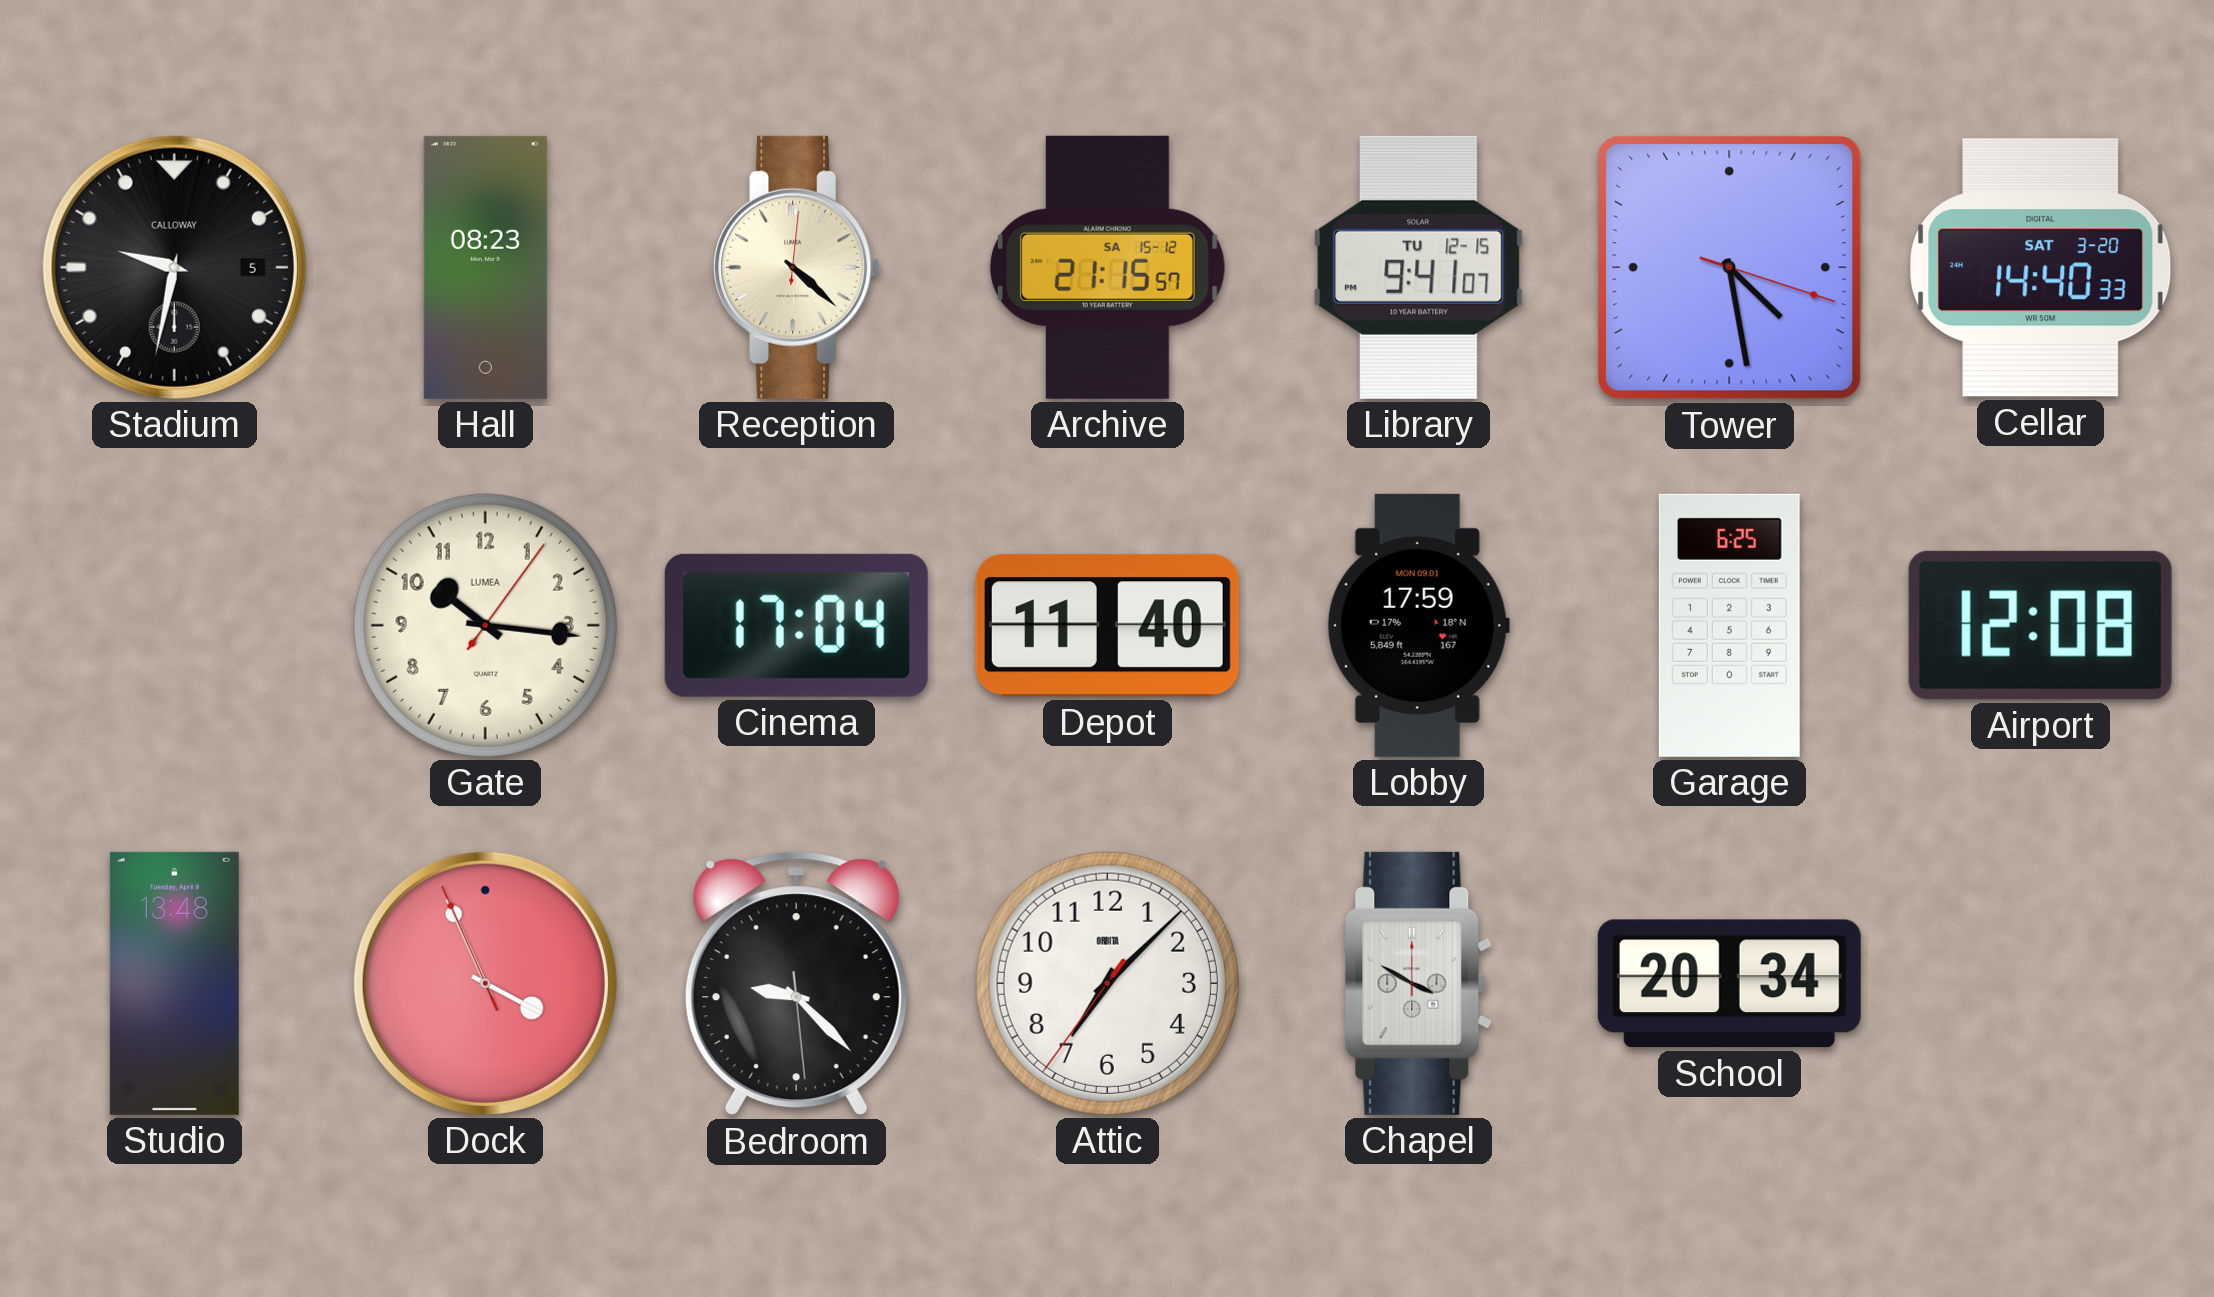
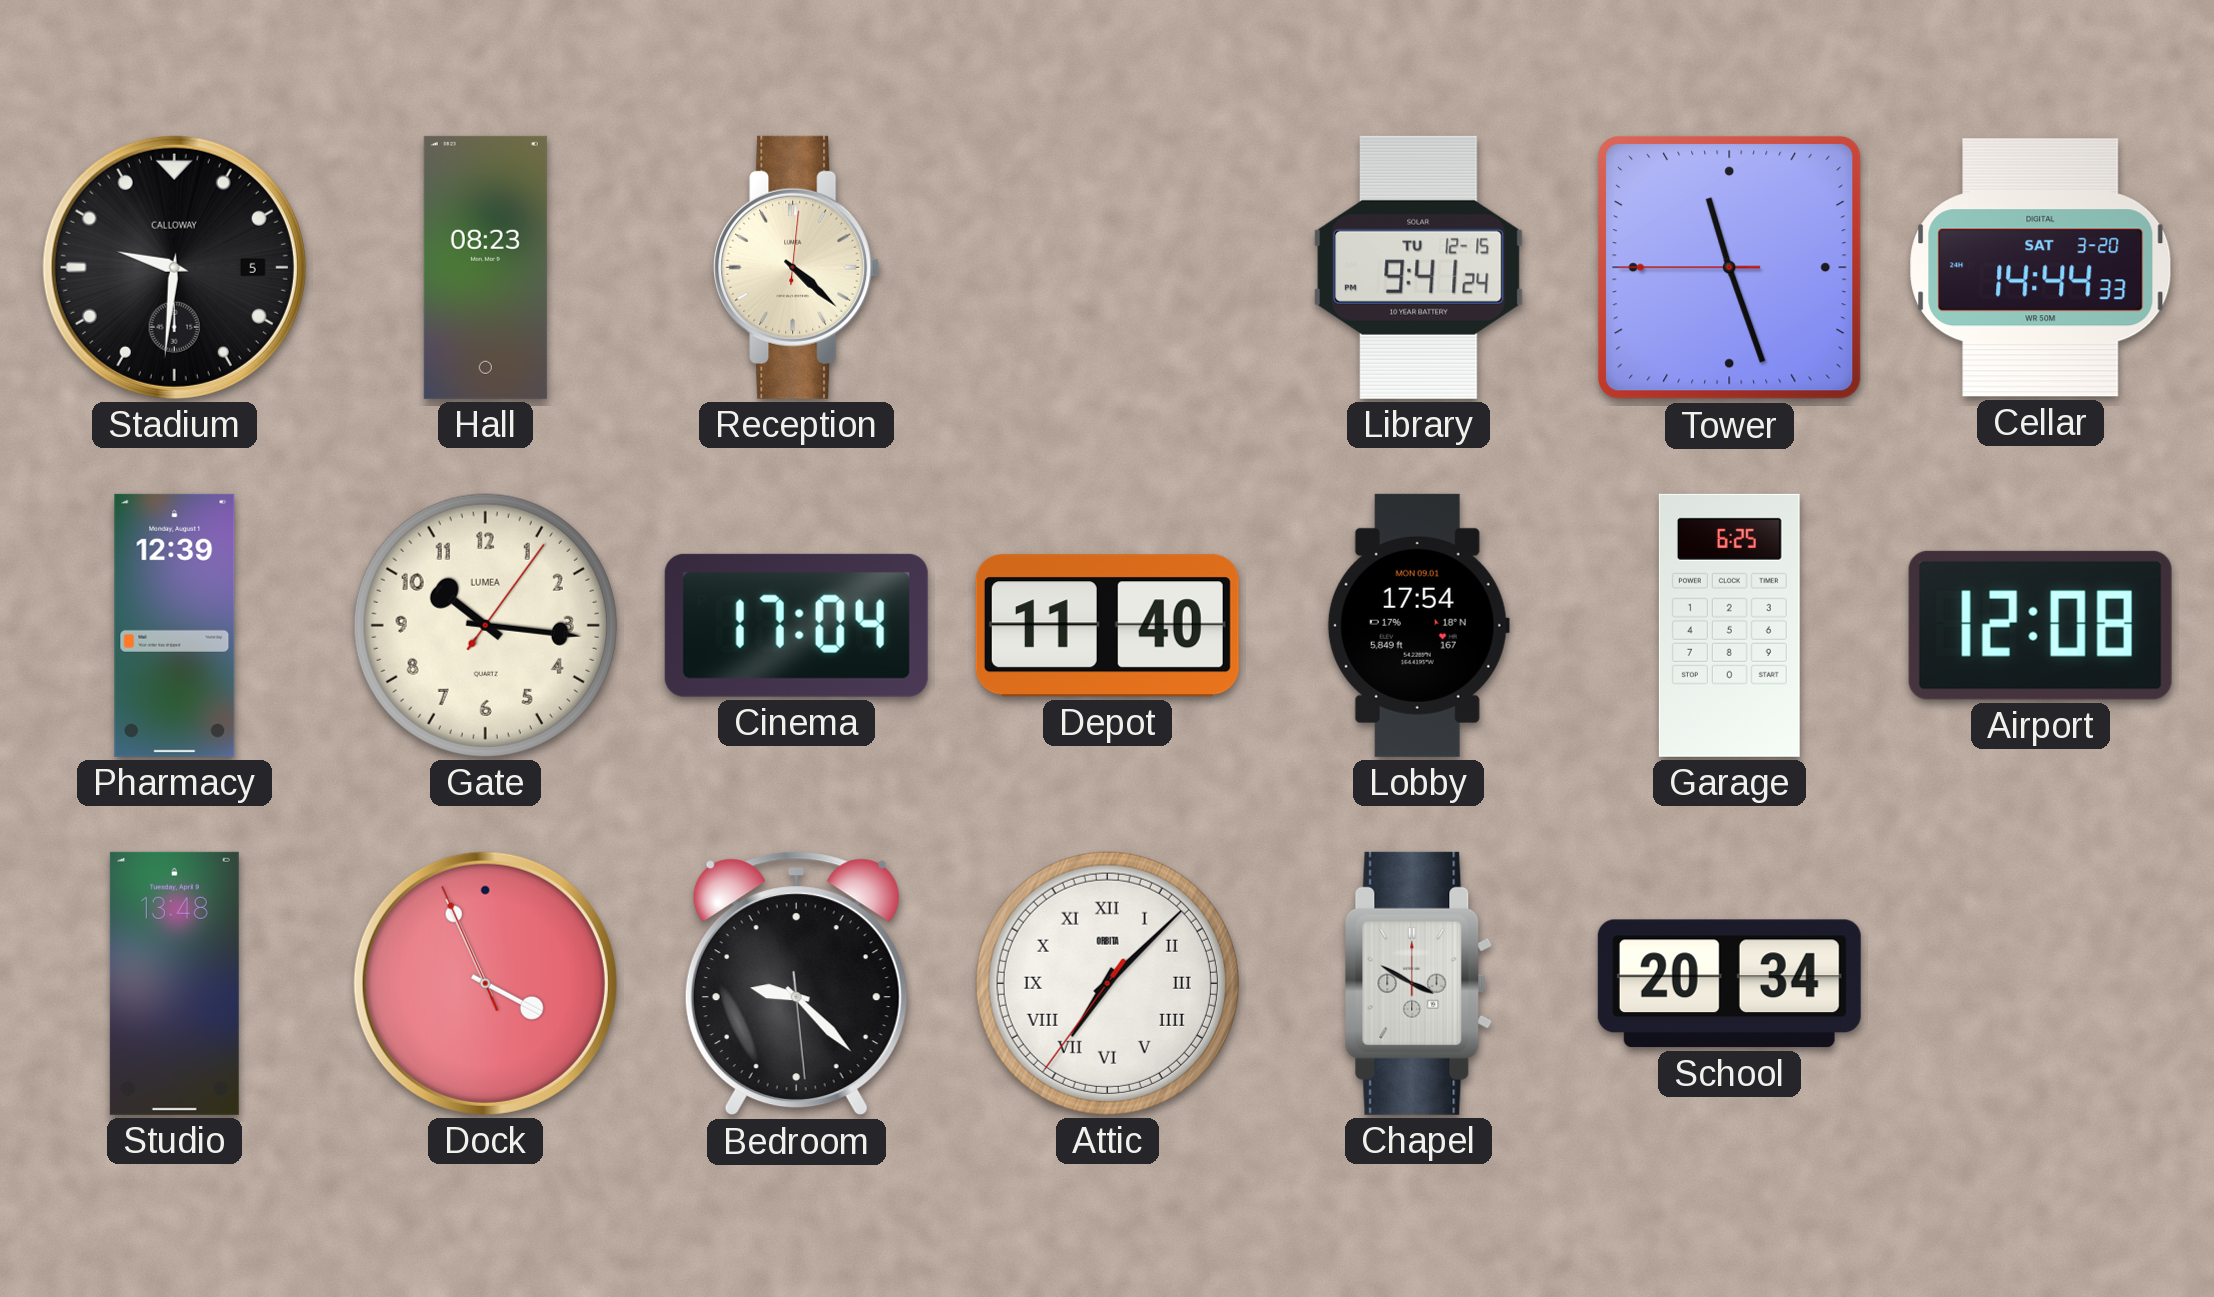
Stadium: 9:32 -> 9:31
Archive: 21:15 -> none
Library: 9:41:07 -> 9:41:24
Tower: 4:28 -> 11:26
Cellar: 14:40 -> 14:44
Pharmacy: none -> 12:39
Lobby: 17:59 -> 17:54
Attic numerals: Arabic -> Roman
